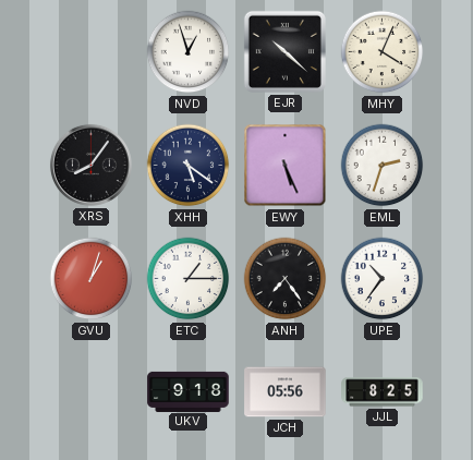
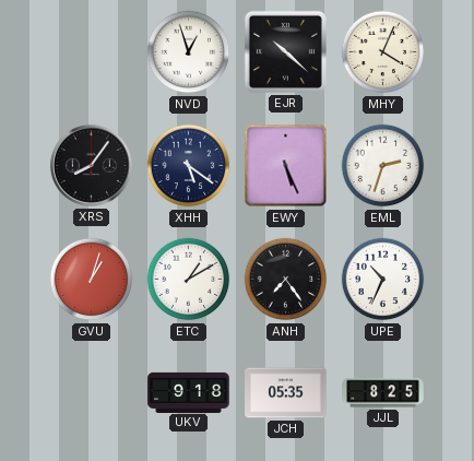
ETC: 1:15 -> 1:10
UPE: 10:36 -> 10:34
JCH: 05:56 -> 05:35
